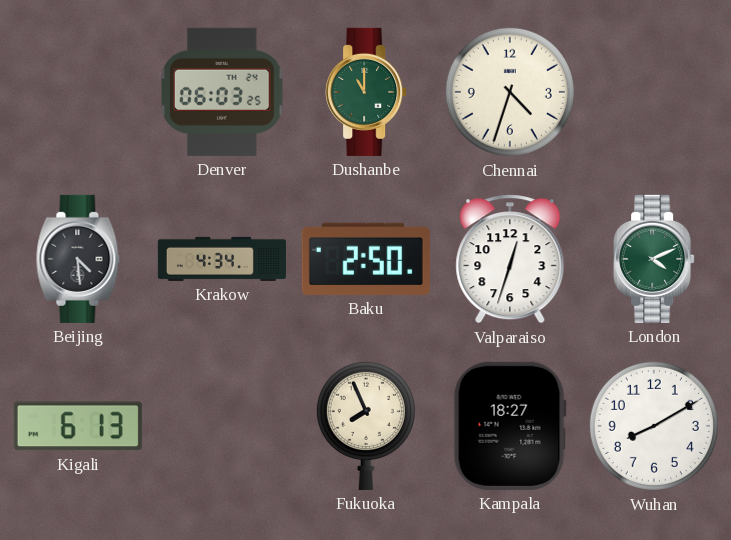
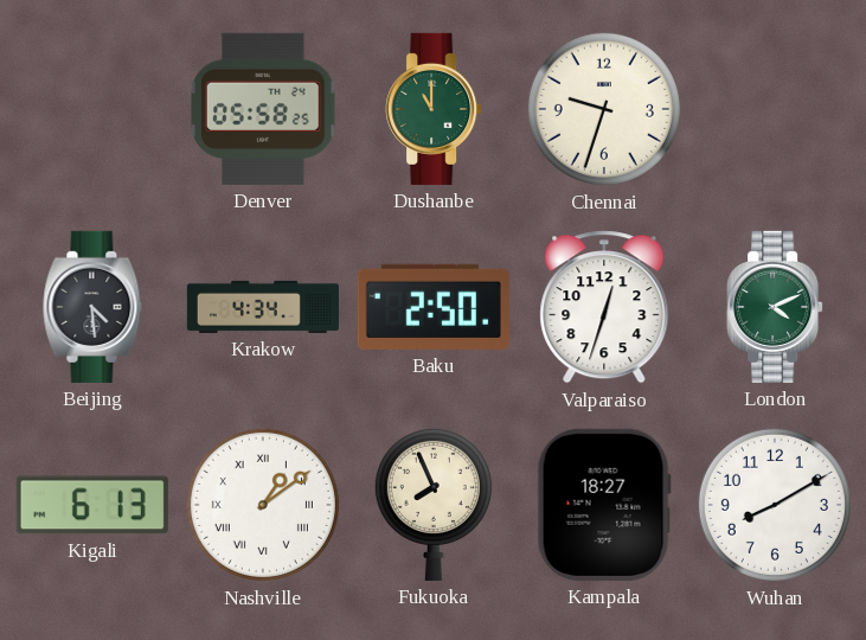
Denver: 06:03 -> 05:58
Chennai: 4:33 -> 9:33
Nashville: none -> 1:09
